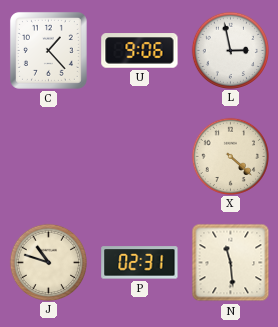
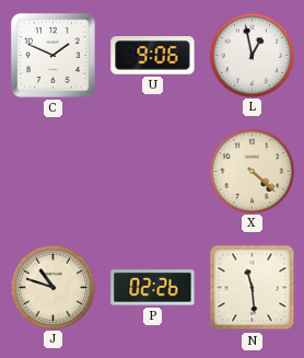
C: 1:23 -> 1:49
L: 2:58 -> 12:58
P: 02:31 -> 02:26
